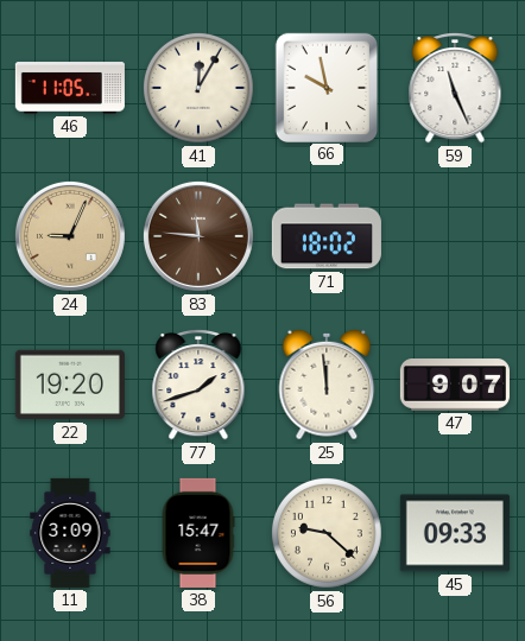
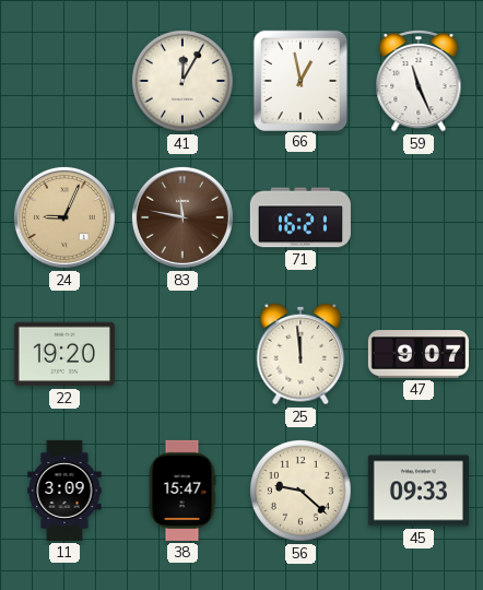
46: 11:05 -> none
66: 9:58 -> 12:58
83: 11:46 -> 11:47
71: 18:02 -> 16:21
77: 1:42 -> none
